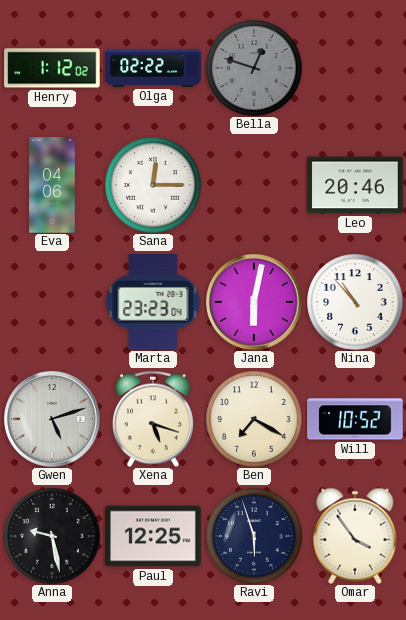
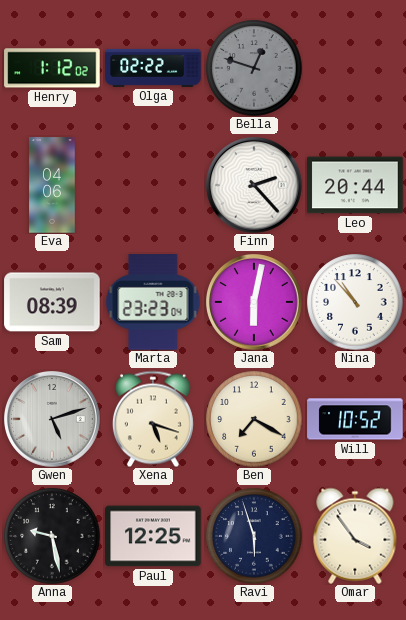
Sana: 12:15 -> none
Finn: none -> 2:23
Leo: 20:46 -> 20:44
Sam: none -> 08:39
